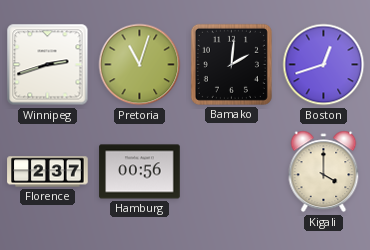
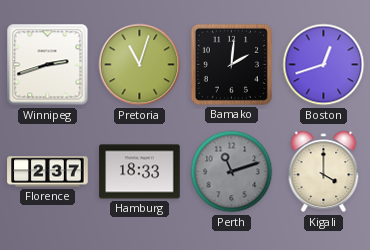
Hamburg: 00:56 -> 18:33
Perth: none -> 11:12
